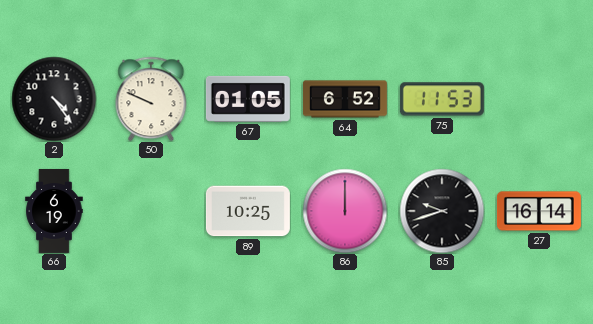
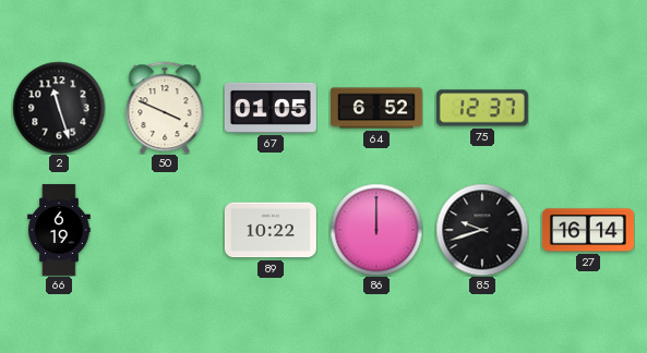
2: 4:24 -> 11:27
50: 9:49 -> 3:49
75: 11:53 -> 12:37
89: 10:25 -> 10:22
